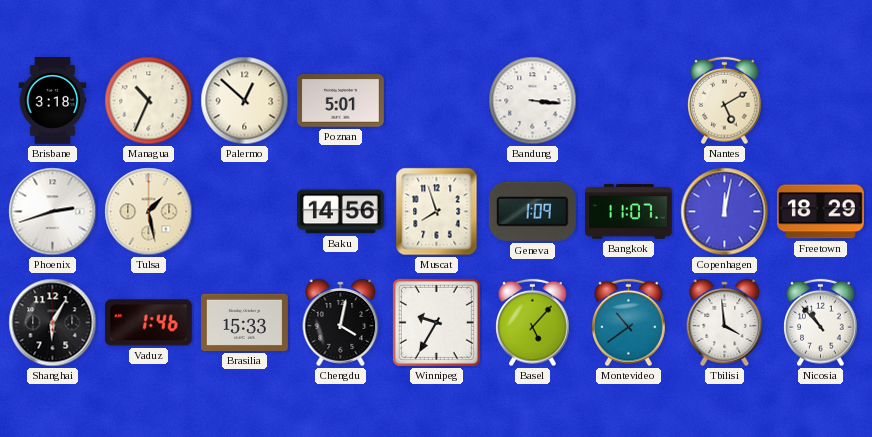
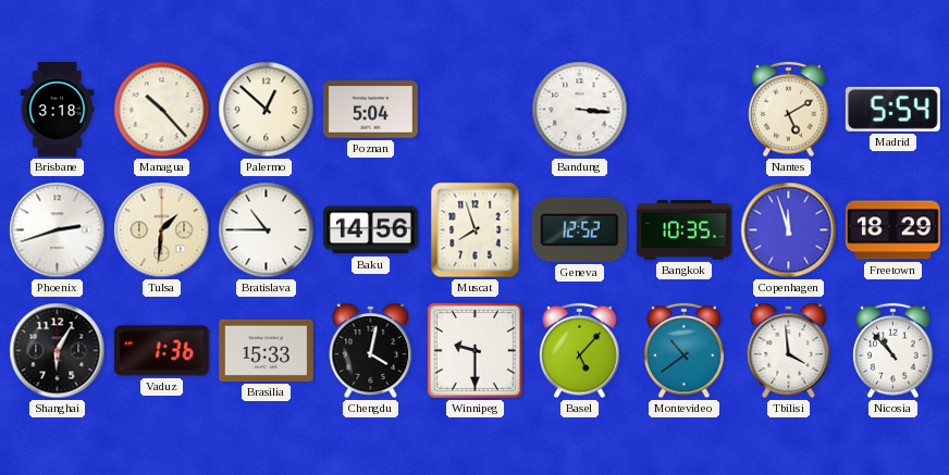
Managua: 10:34 -> 10:23
Poznan: 5:01 -> 5:04
Madrid: none -> 5:54
Tulsa: 1:28 -> 1:31
Bratislava: none -> 10:45
Geneva: 1:09 -> 12:52
Bangkok: 11:07 -> 10:35
Copenhagen: 12:02 -> 11:57
Vaduz: 1:46 -> 1:36
Winnipeg: 9:35 -> 9:30
